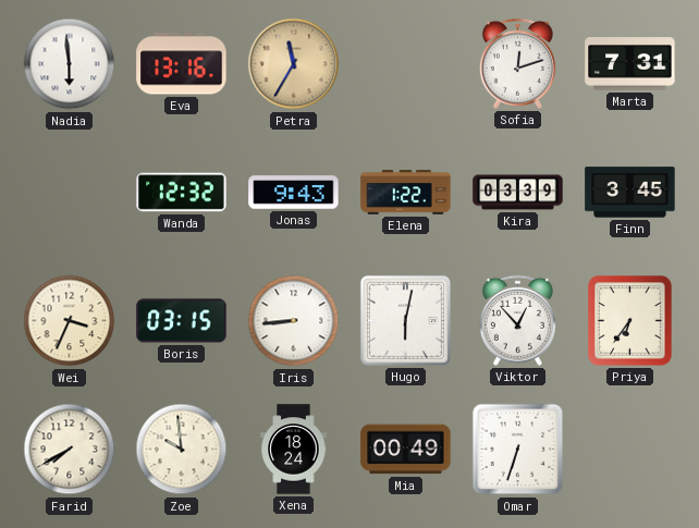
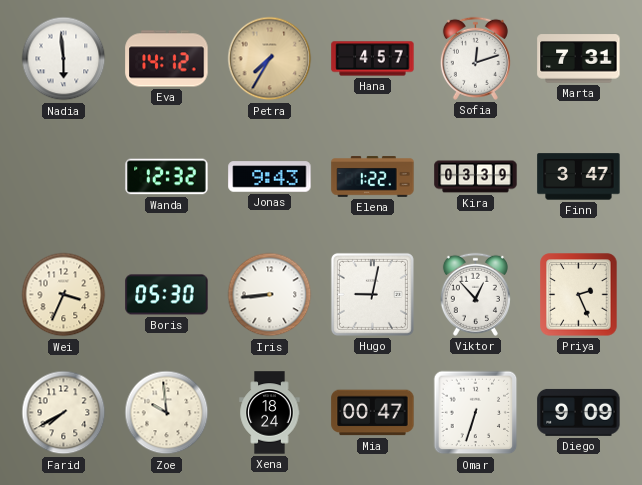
Eva: 13:16 -> 14:12
Petra: 11:35 -> 7:35
Hana: none -> 4:57
Finn: 3:45 -> 3:47
Boris: 03:15 -> 05:30
Hugo: 6:02 -> 9:02
Priya: 6:36 -> 2:26
Mia: 00:49 -> 00:47
Diego: none -> 9:09
